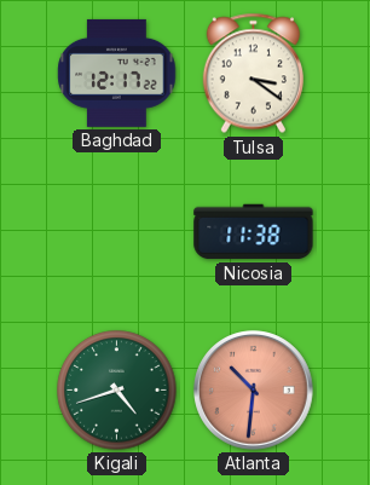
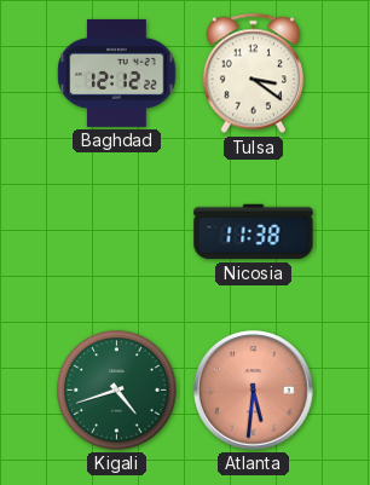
Baghdad: 12:17 -> 12:12
Atlanta: 10:31 -> 5:31
